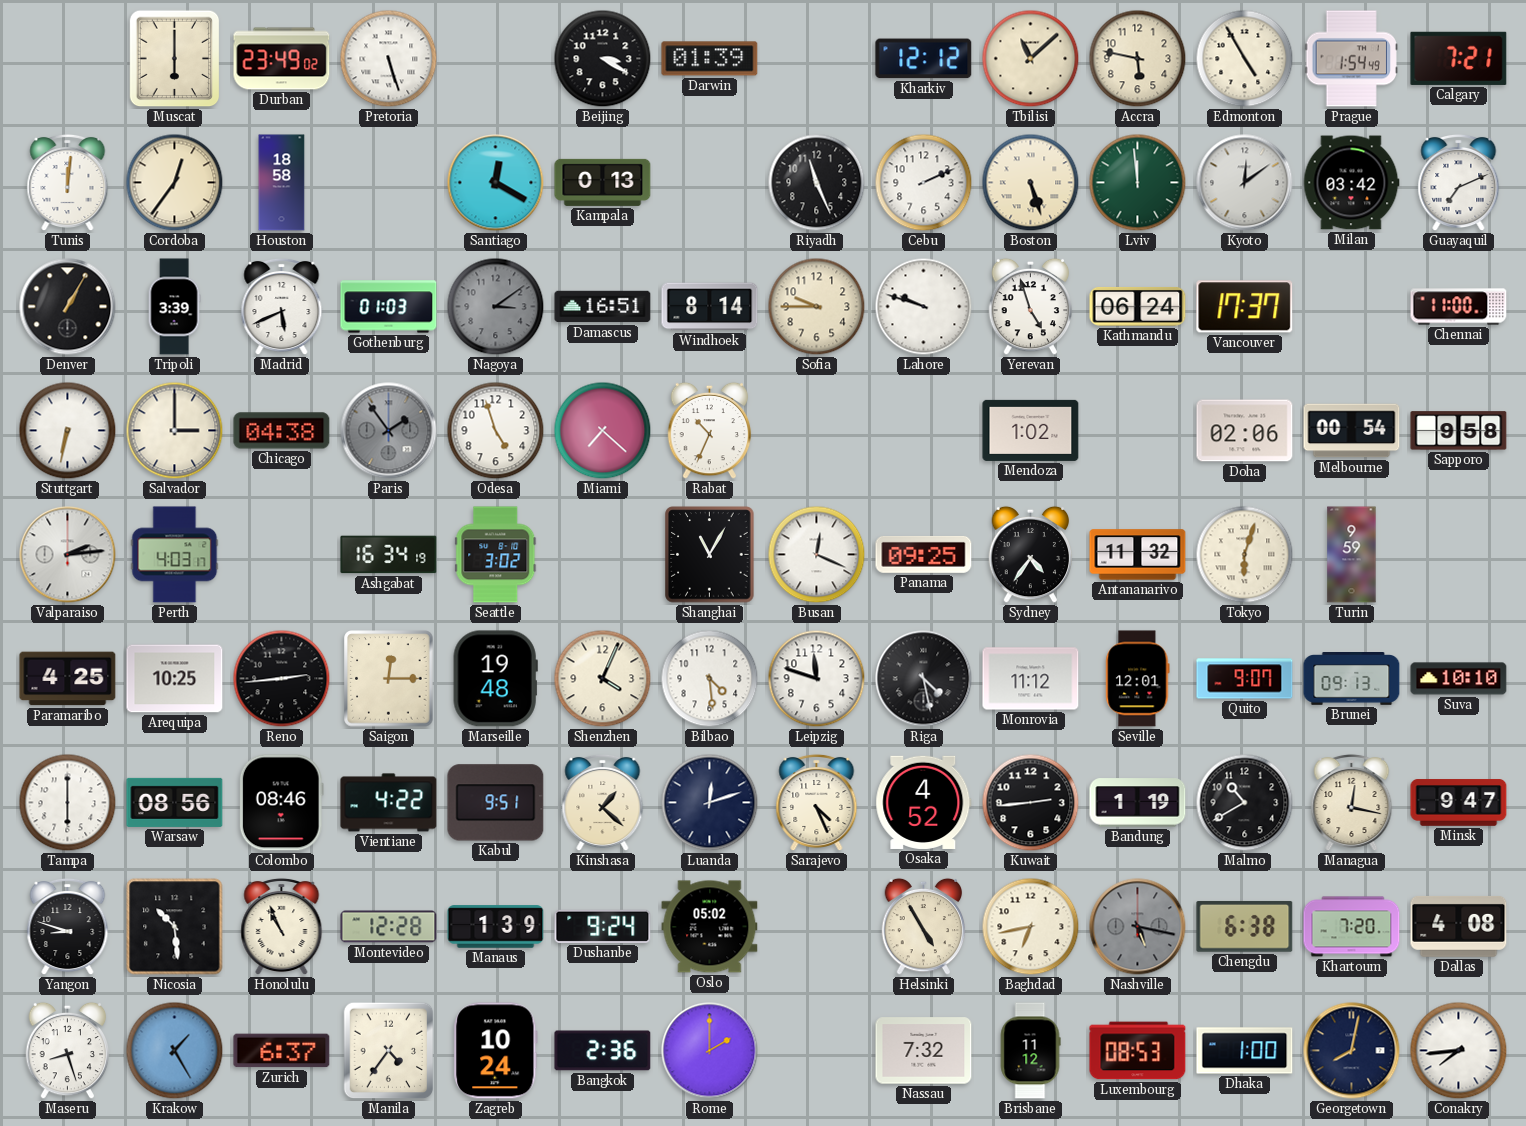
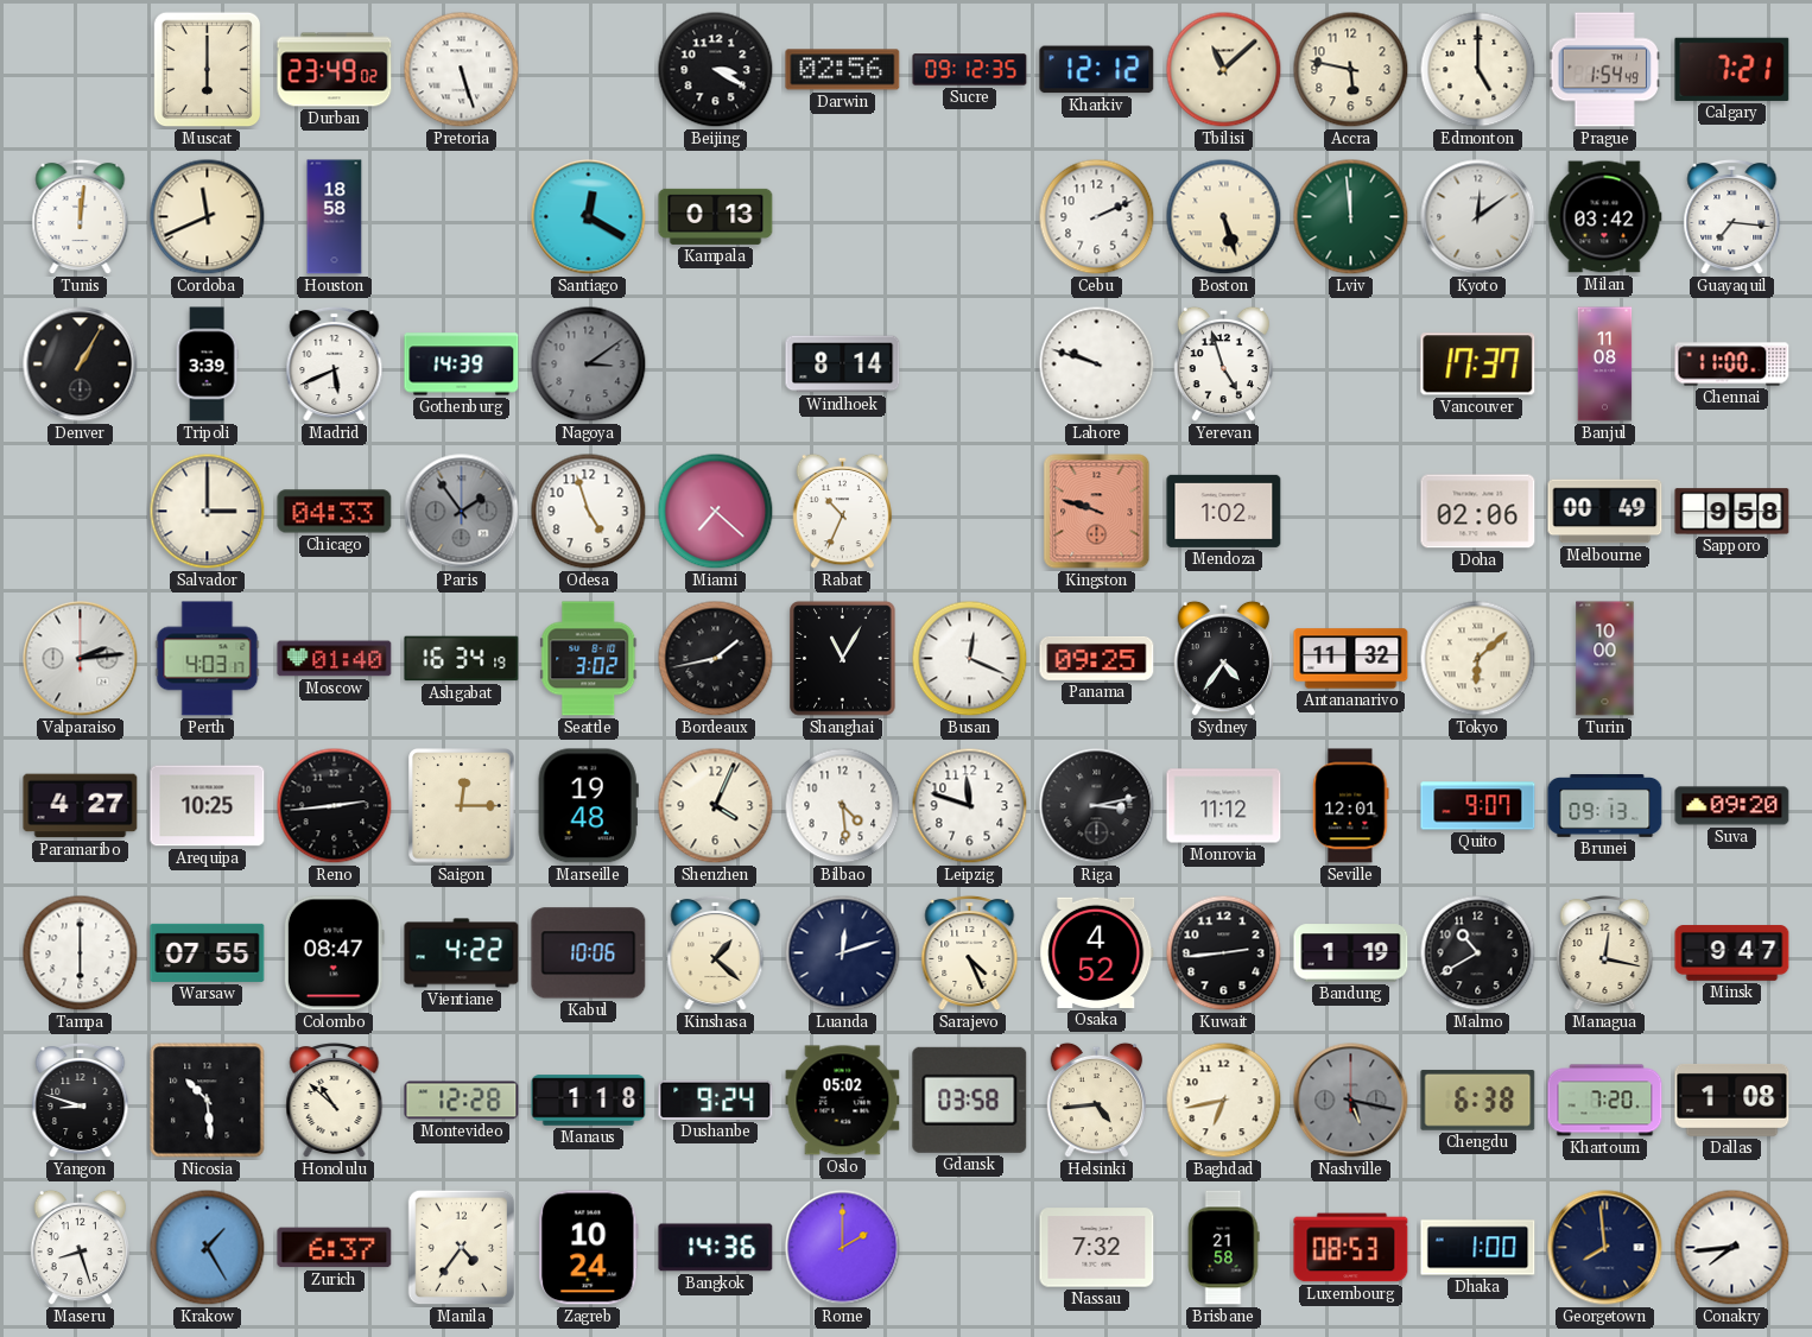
Darwin: 01:39 -> 02:56
Sucre: none -> 09:12
Edmonton: 4:55 -> 5:00
Cordoba: 12:36 -> 11:41
Riyadh: 11:26 -> none
Guayaquil: 7:11 -> 7:16
Gothenburg: 01:03 -> 14:39
Damascus: 16:51 -> none
Sofia: 9:45 -> none
Kathmandu: 06:24 -> none
Banjul: none -> 11:08
Stuttgart: 6:32 -> none
Chicago: 04:38 -> 04:33
Kingston: none -> 9:48
Melbourne: 00:54 -> 00:49
Moscow: none -> 01:40
Bordeaux: none -> 1:43
Tokyo: 6:03 -> 6:08
Turin: 9:59 -> 10:00
Paramaribo: 4:25 -> 4:27
Riga: 4:28 -> 3:13
Suva: 10:10 -> 09:20
Warsaw: 08:56 -> 07:55
Colombo: 08:46 -> 08:47
Kabul: 9:51 -> 10:06
Honolulu: 10:56 -> 10:52
Manaus: 1:39 -> 1:18
Gdansk: none -> 03:58
Helsinki: 4:55 -> 4:44
Dallas: 4:08 -> 1:08
Bangkok: 2:36 -> 14:36
Brisbane: 11:12 -> 21:58
Georgetown: 8:02 -> 7:59
